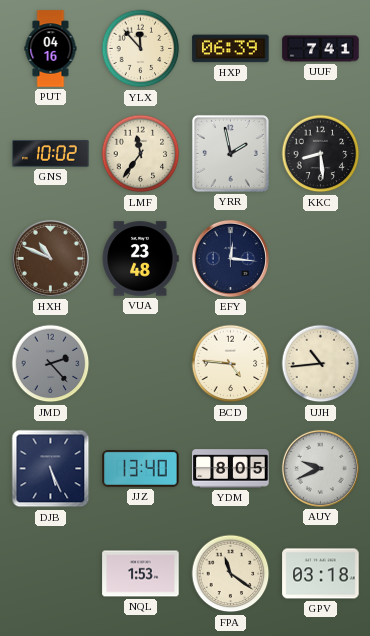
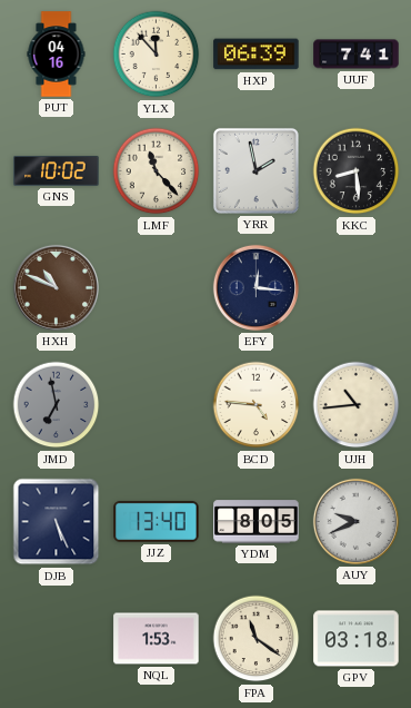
LMF: 11:36 -> 11:23
VUA: 23:48 -> none
JMD: 2:23 -> 6:58
